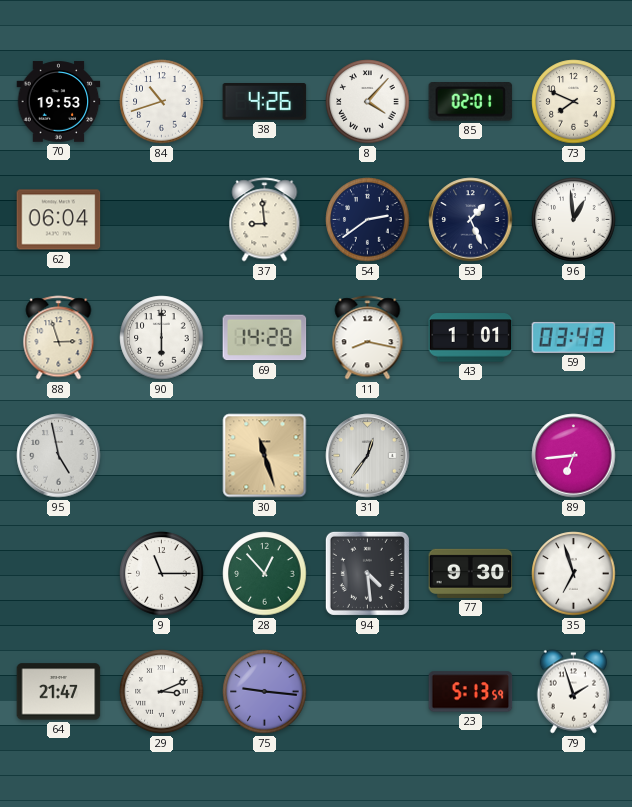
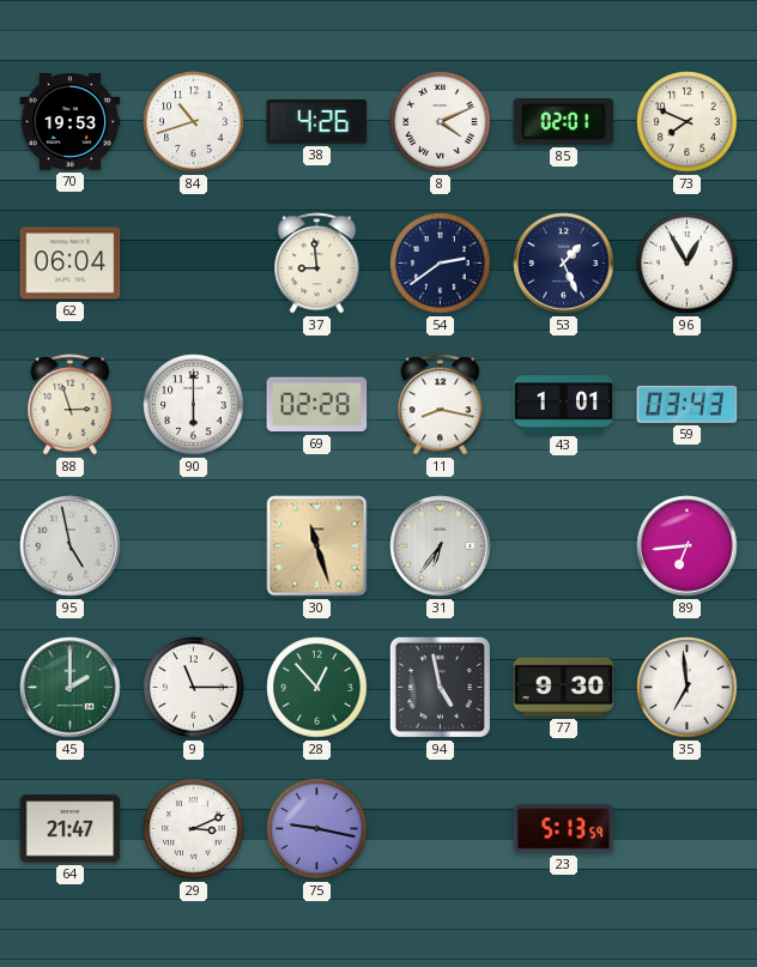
8: 4:07 -> 4:11
96: 12:59 -> 12:55
69: 14:28 -> 02:28
31: 12:36 -> 6:36
45: none -> 2:00
94: 4:29 -> 4:58
35: 6:57 -> 6:59
75: 9:16 -> 9:17
79: 1:57 -> none
